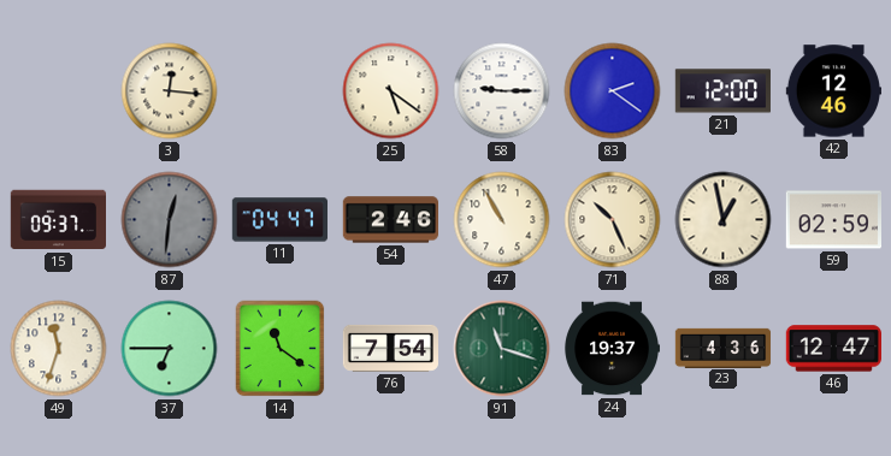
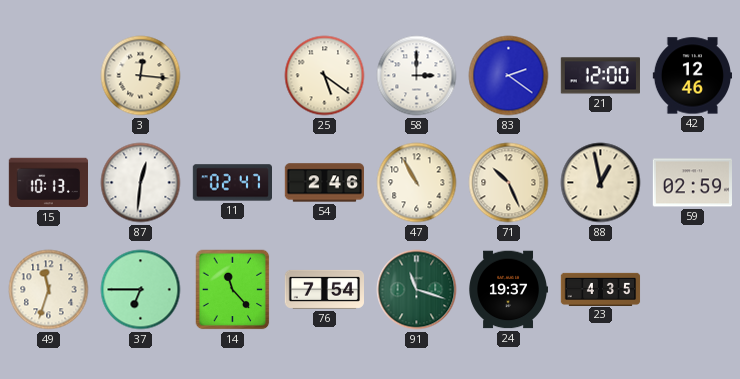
58: 9:15 -> 3:00
15: 09:37 -> 10:13
87 dial: grey -> white
11: 04:47 -> 02:47
14: 11:21 -> 11:23
23: 4:36 -> 4:35
46: 12:47 -> none
